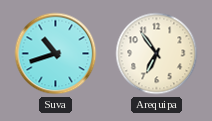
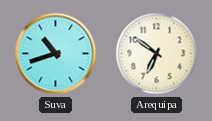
Arequipa: 6:54 -> 6:51
